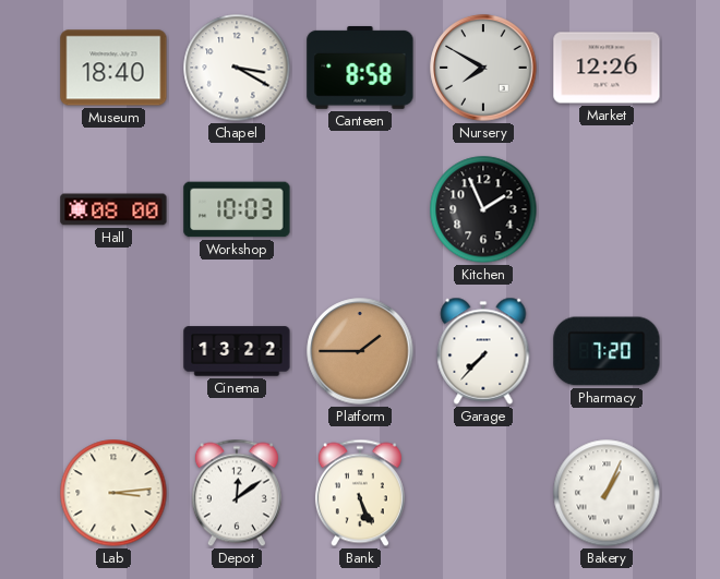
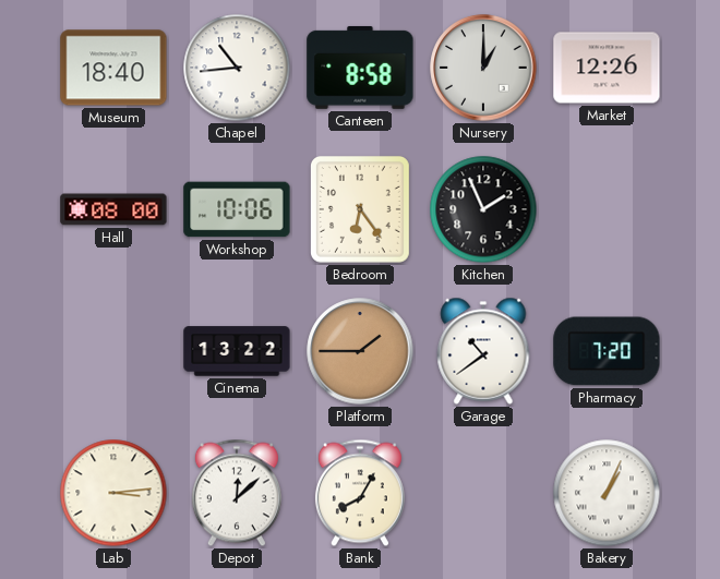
Chapel: 3:20 -> 10:44
Nursery: 7:50 -> 1:00
Workshop: 10:03 -> 10:06
Bedroom: none -> 6:24
Garage: 7:37 -> 10:39
Depot: 12:09 -> 12:08
Bank: 5:26 -> 8:05
